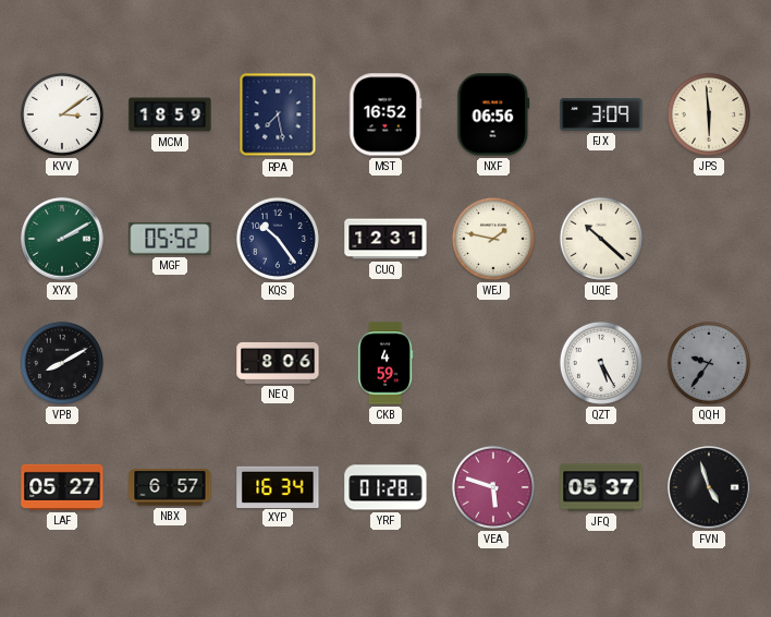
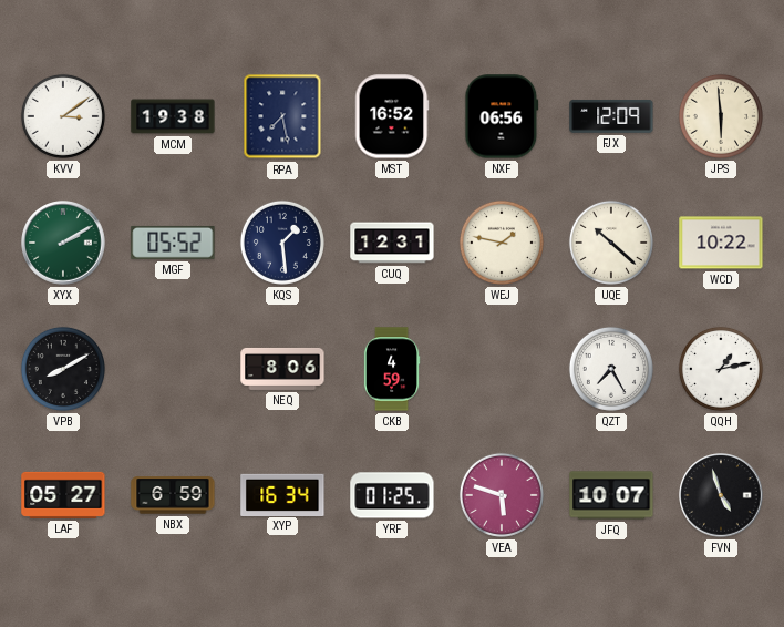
MCM: 18:59 -> 19:38
FJX: 3:09 -> 12:09
KQS: 10:24 -> 1:29
WCD: none -> 10:22
QZT: 5:25 -> 7:25
QQH: 9:36 -> 1:13
QQH dial: grey -> white
NBX: 6:57 -> 6:59
YRF: 01:28 -> 01:25
JFQ: 05:37 -> 10:07
